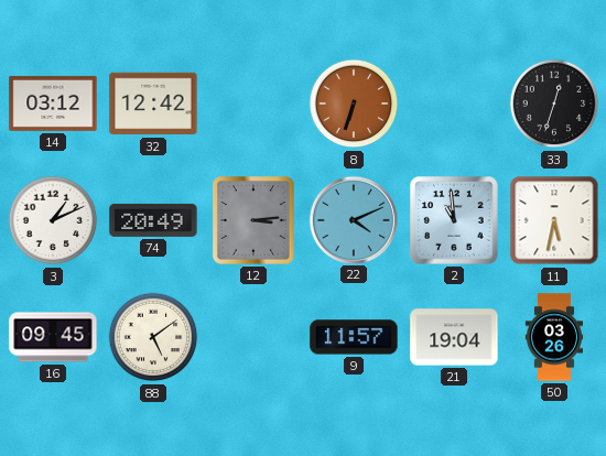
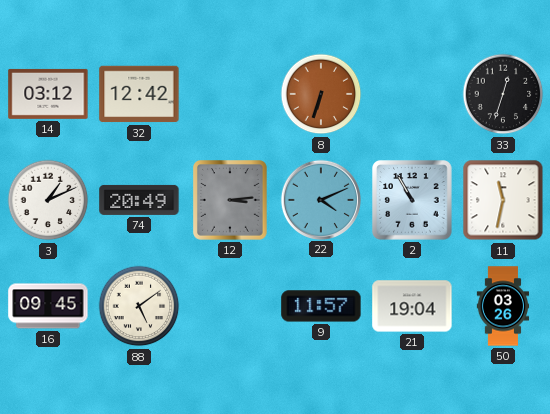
2: 10:59 -> 10:55
11: 5:32 -> 11:32
